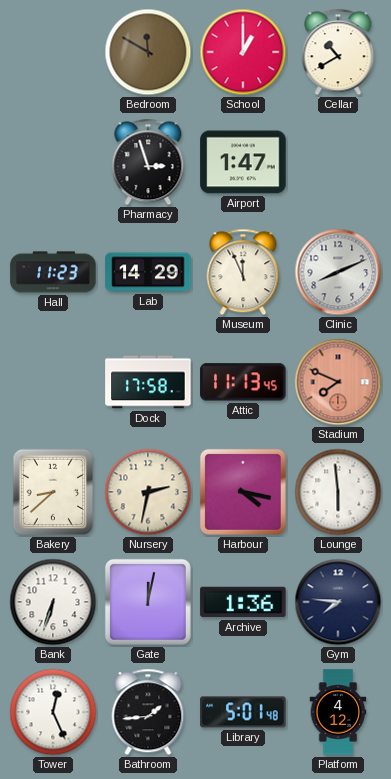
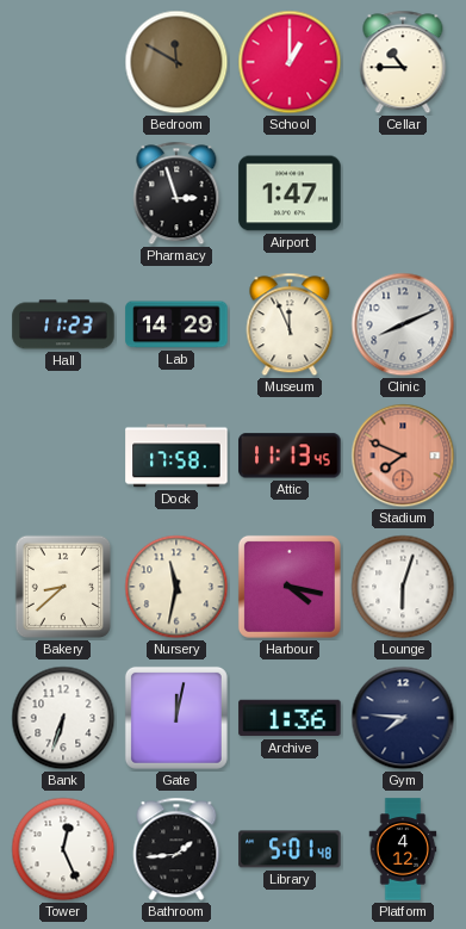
Cellar: 10:40 -> 10:45
Nursery: 2:32 -> 11:32
Lounge: 5:59 -> 6:03
